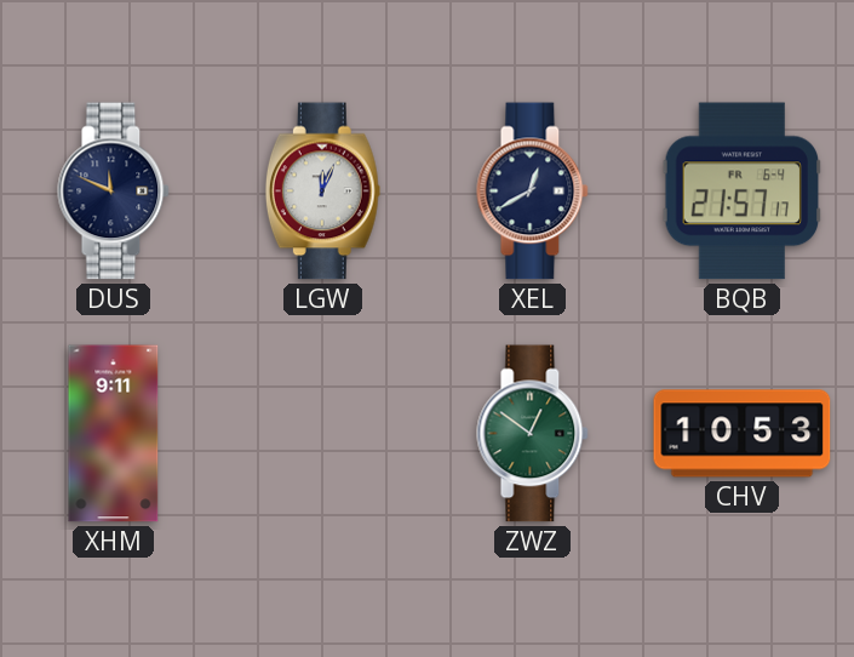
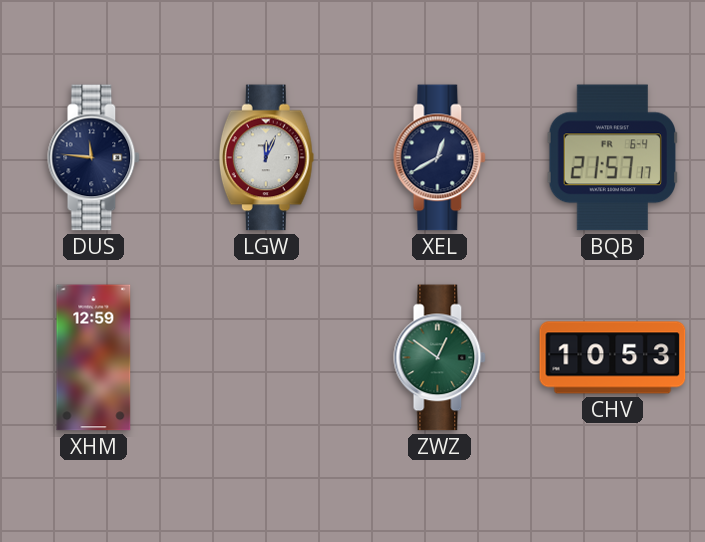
DUS: 11:49 -> 11:46
XHM: 9:11 -> 12:59
